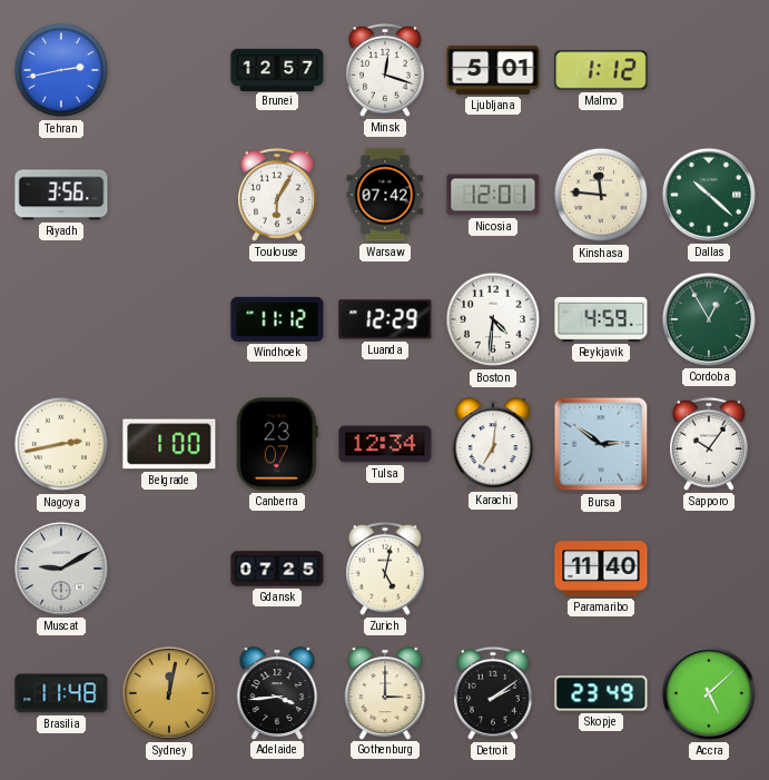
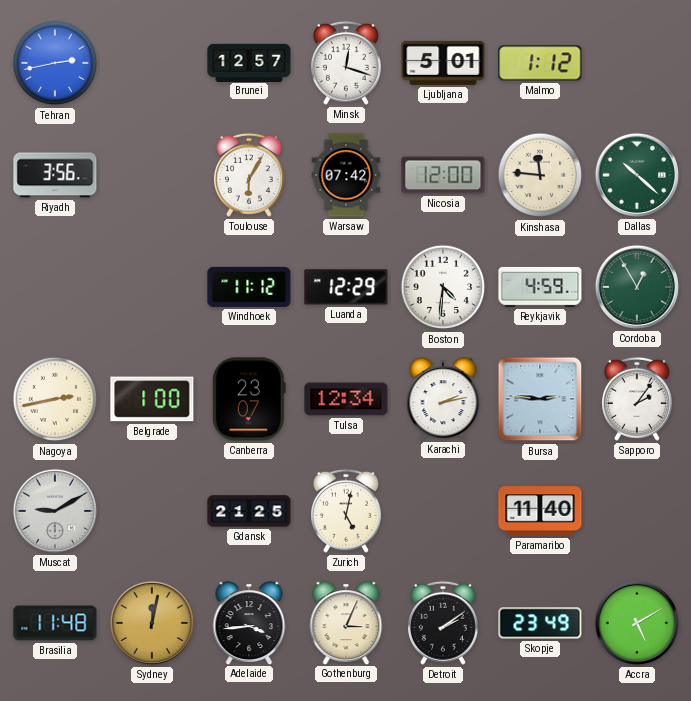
Nicosia: 12:01 -> 12:00
Karachi: 7:01 -> 2:13
Bursa: 2:51 -> 2:46
Sapporo: 10:06 -> 2:06
Gdansk: 07:25 -> 21:25
Gothenburg: 3:00 -> 3:04
Accra: 5:08 -> 5:10
